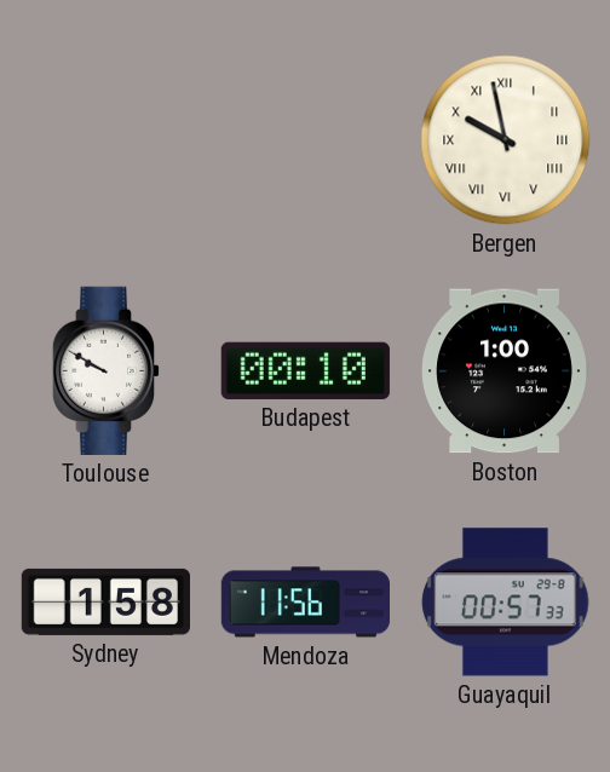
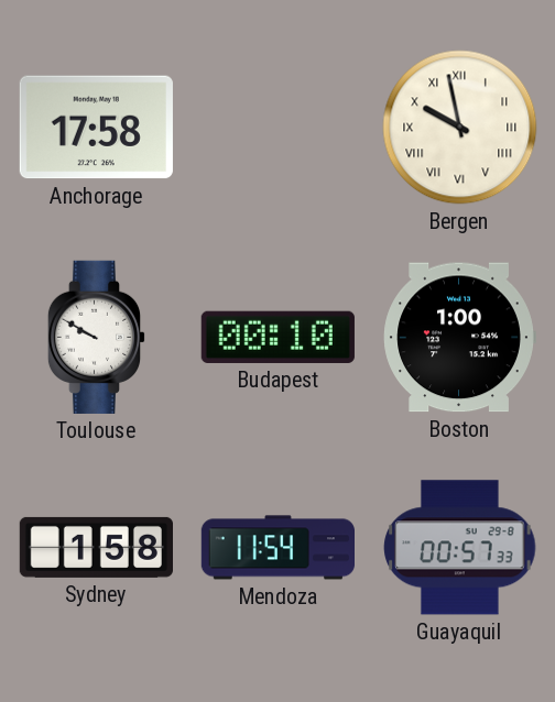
Anchorage: none -> 17:58
Mendoza: 11:56 -> 11:54
